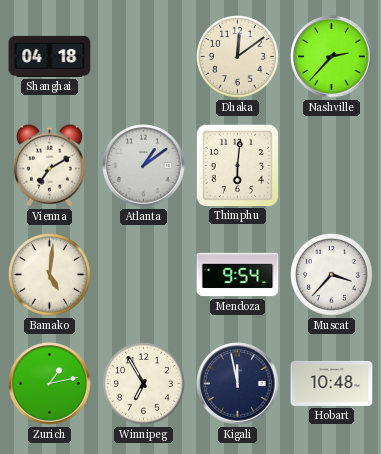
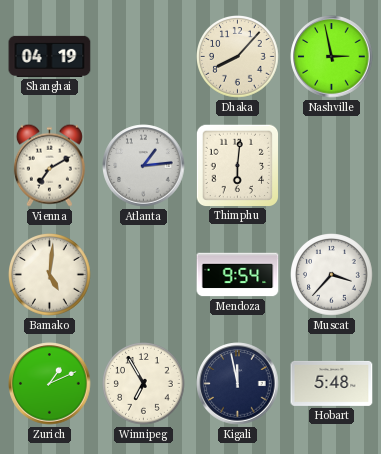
Shanghai: 04:18 -> 04:19
Dhaka: 12:09 -> 8:07
Nashville: 2:37 -> 2:58
Atlanta: 1:09 -> 1:14
Zurich: 1:13 -> 1:11
Hobart: 10:48 -> 5:48
